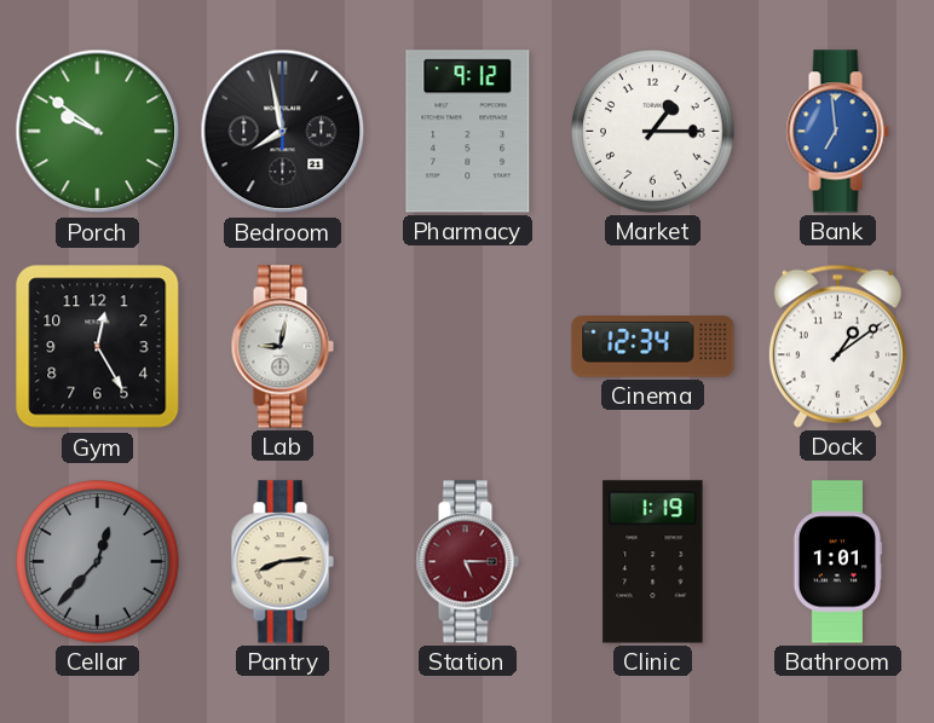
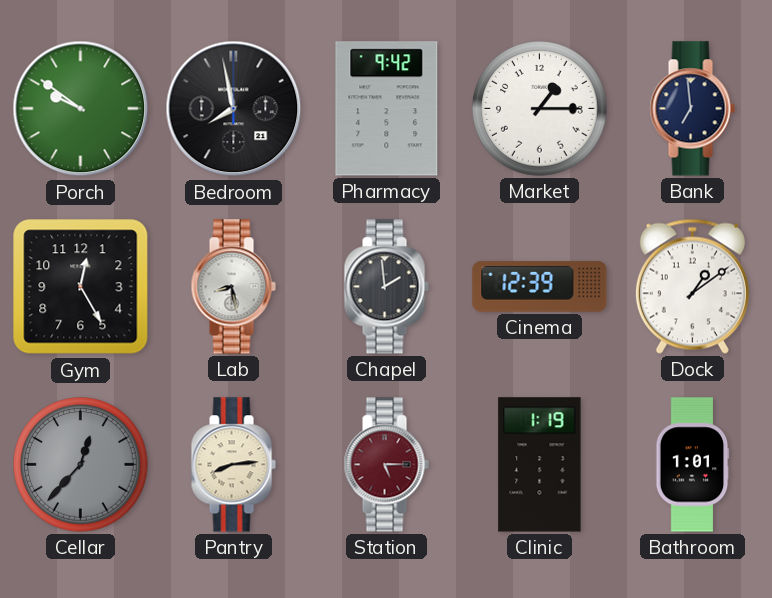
Pharmacy: 9:12 -> 9:42
Bank dial: blue -> navy
Lab: 9:02 -> 8:28
Chapel: none -> 1:59
Cinema: 12:34 -> 12:39
